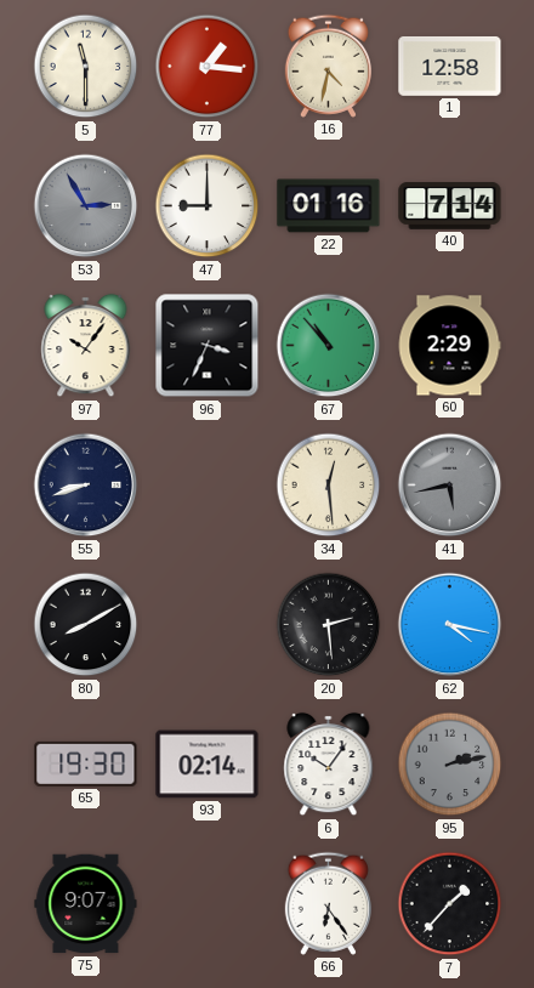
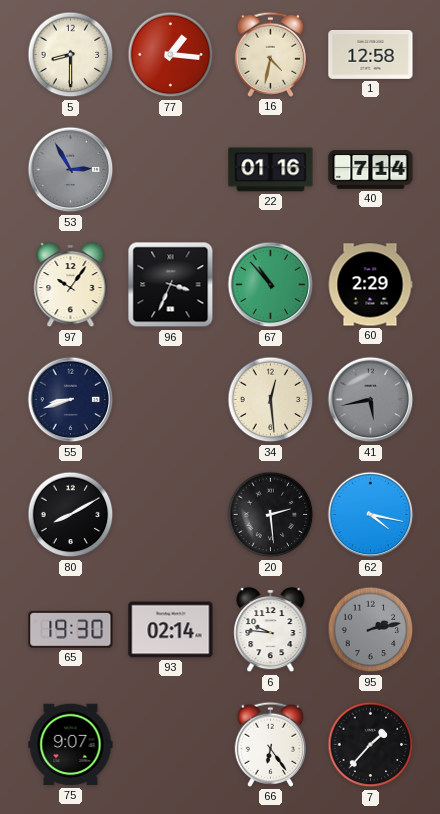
5: 11:30 -> 8:30
47: 9:00 -> none
6: 10:06 -> 9:46
